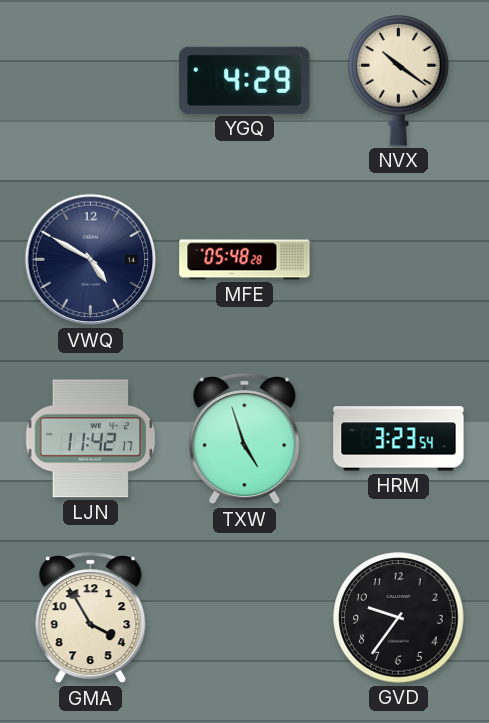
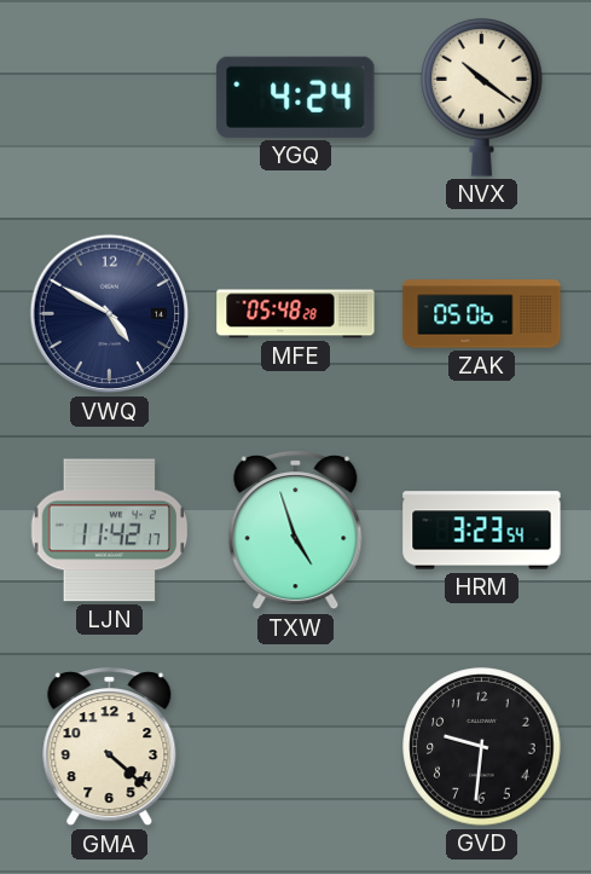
YGQ: 4:29 -> 4:24
ZAK: none -> 05:06
GMA: 3:55 -> 4:22
GVD: 9:36 -> 9:31
